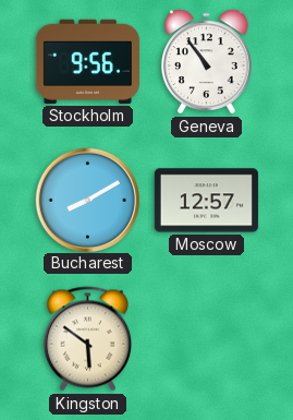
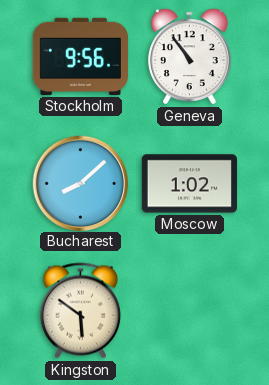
Bucharest: 8:10 -> 8:08
Moscow: 12:57 -> 1:02
